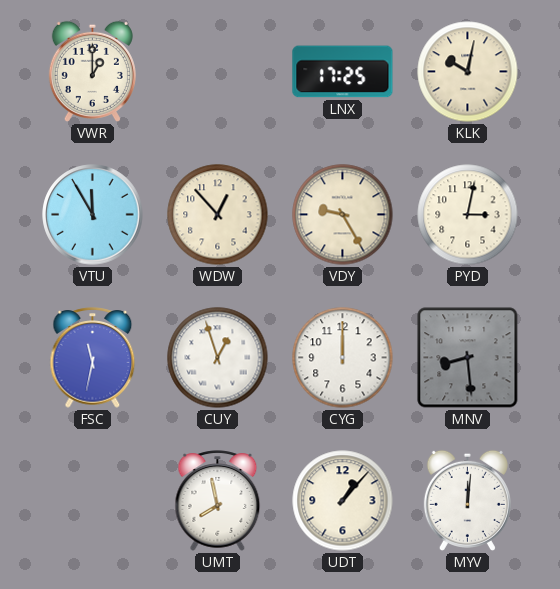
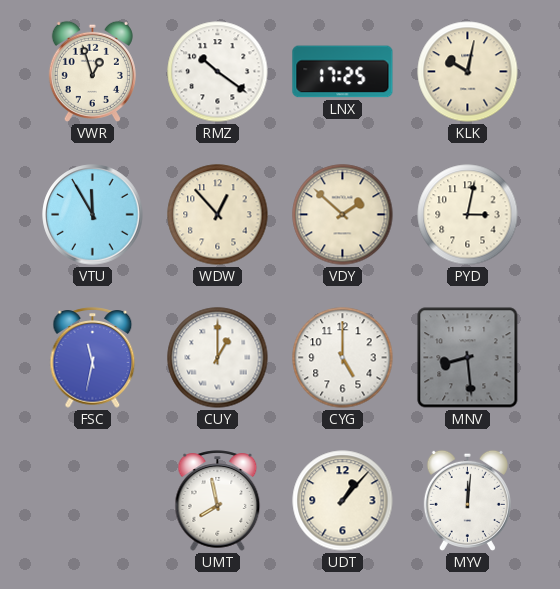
VWR: 1:00 -> 12:57
RMZ: none -> 10:21
VDY: 9:25 -> 1:52
CUY: 12:57 -> 1:00
CYG: 12:00 -> 5:00
